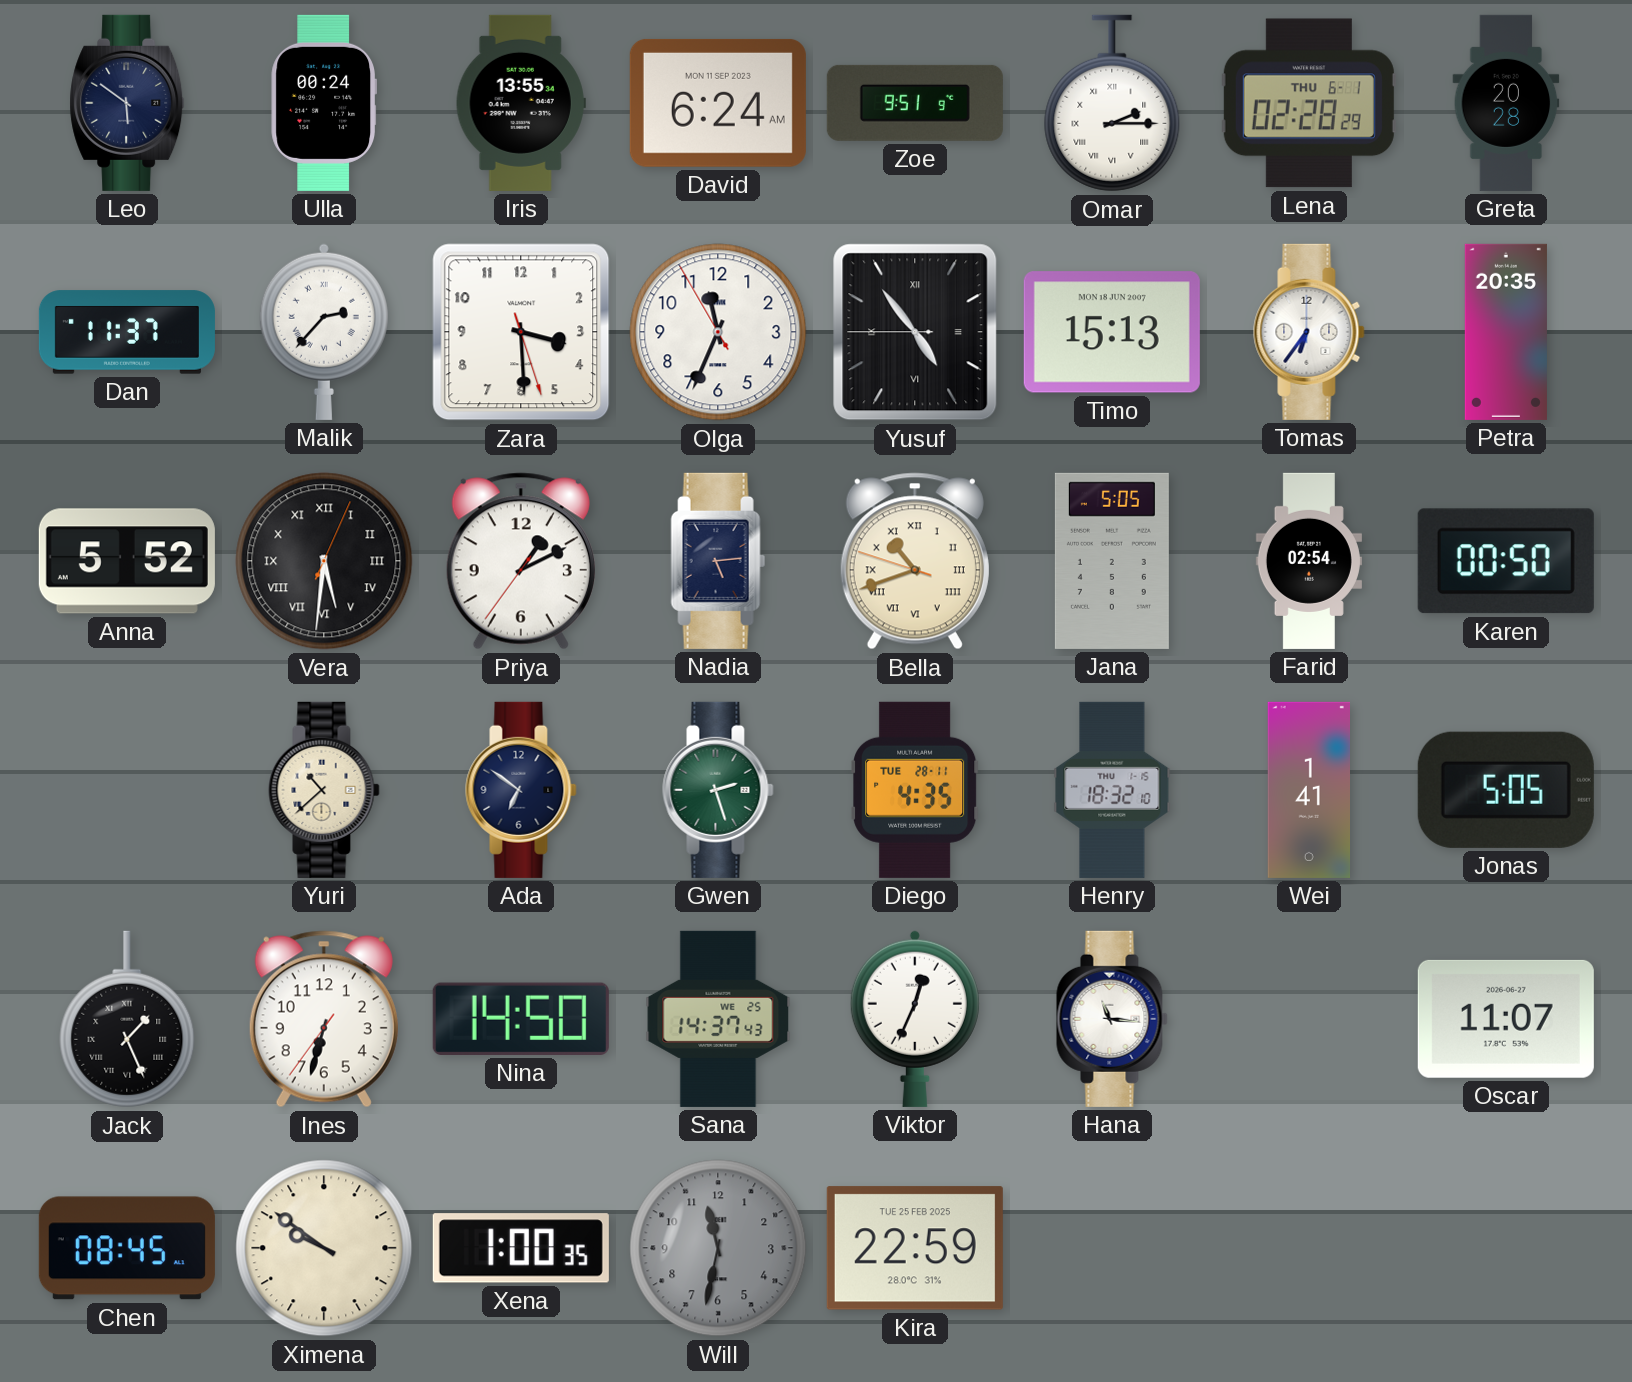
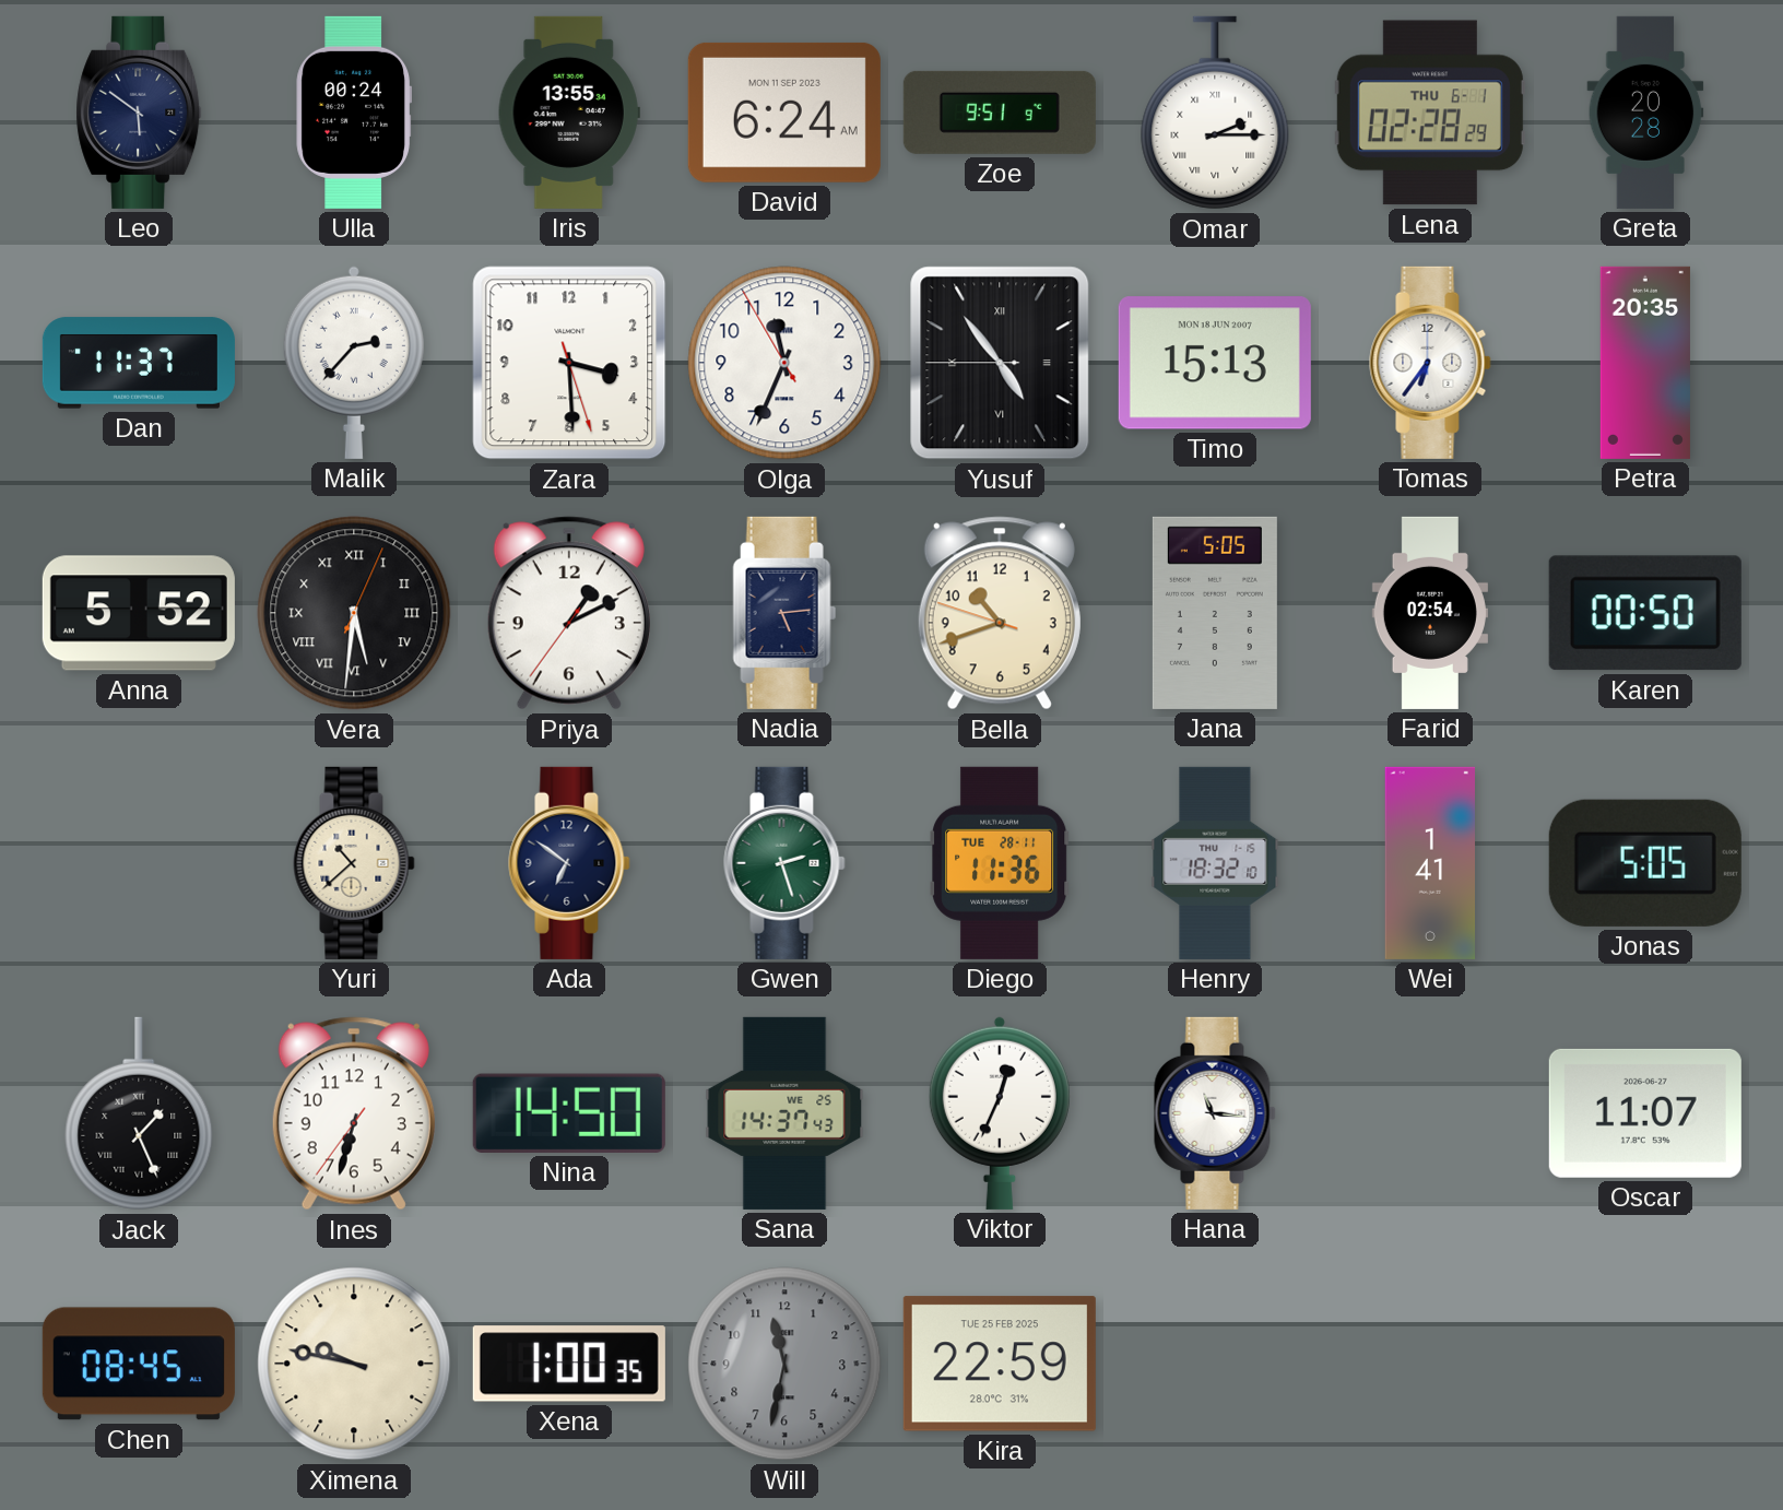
Bella numerals: Roman -> Arabic
Diego: 4:35 -> 11:36
Ximena: 9:51 -> 9:47
